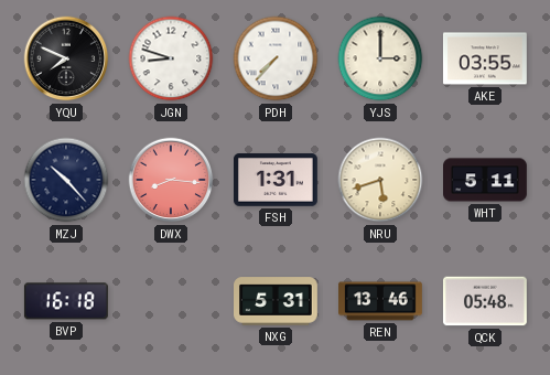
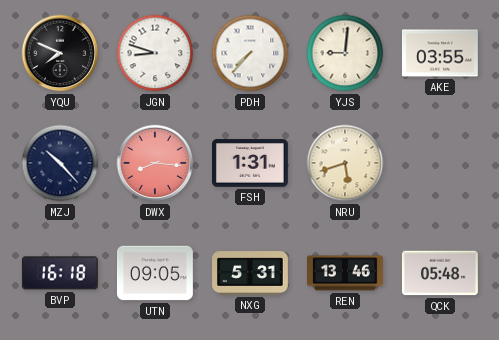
YJS: 3:00 -> 9:01
WHT: 5:11 -> none
UTN: none -> 09:05
